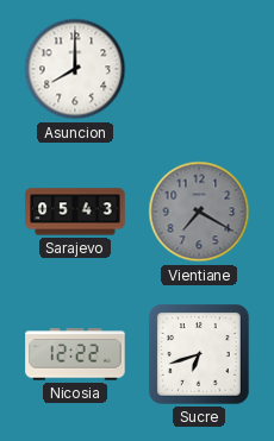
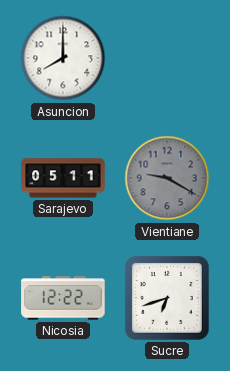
Sarajevo: 05:43 -> 05:11
Vientiane: 7:20 -> 9:20
